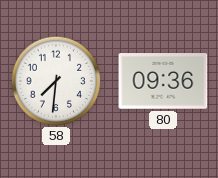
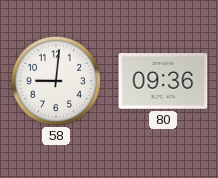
58: 7:31 -> 9:01
